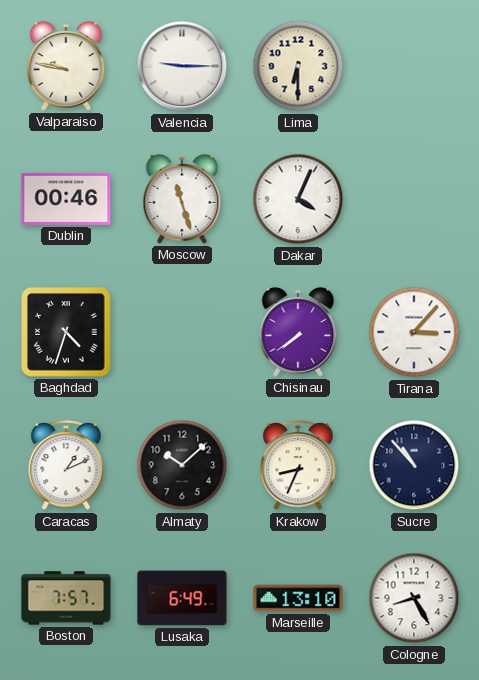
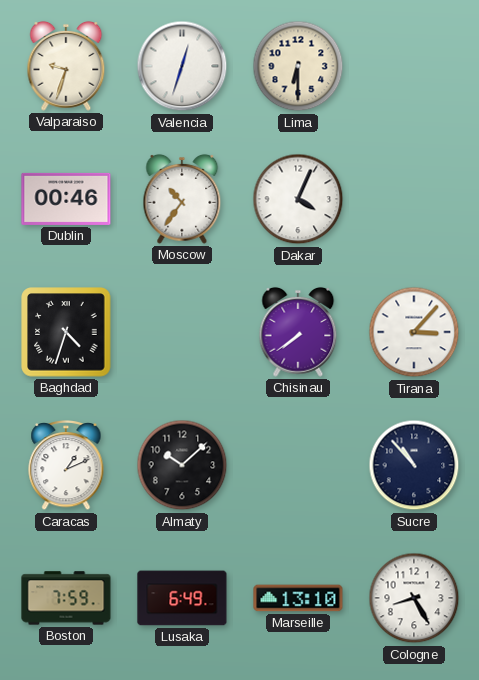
Valparaiso: 9:47 -> 9:33
Valencia: 9:15 -> 12:33
Moscow: 11:27 -> 10:36
Krakow: 8:34 -> none
Boston: 7:57 -> 7:59
